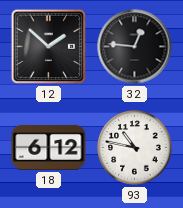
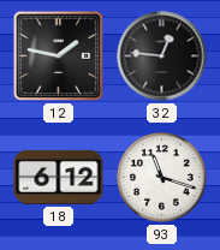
12: 1:52 -> 1:47
93: 10:47 -> 11:18
